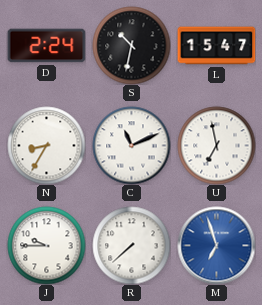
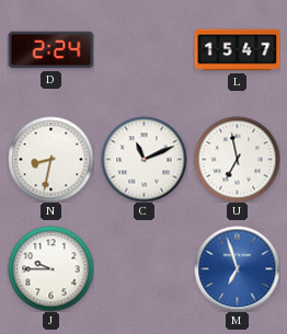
S: 10:32 -> none
N: 8:35 -> 8:32
R: 7:38 -> none
